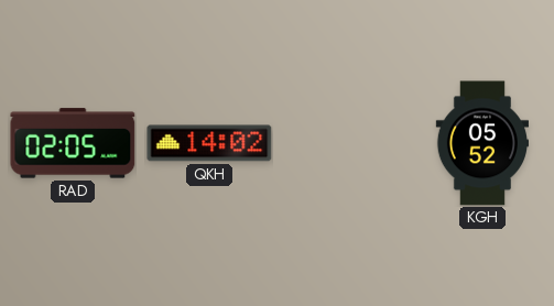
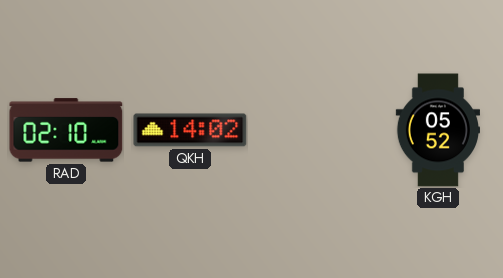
RAD: 02:05 -> 02:10
